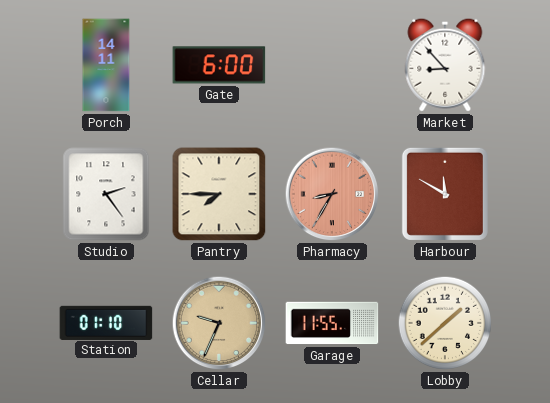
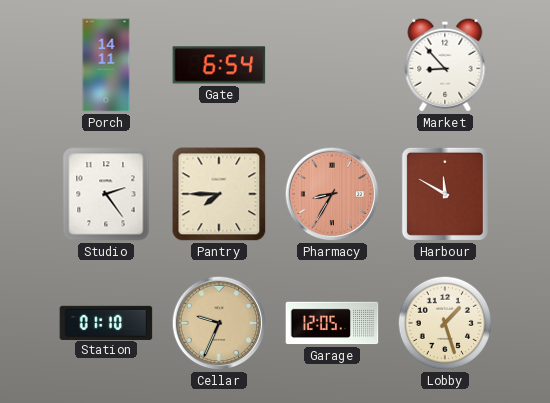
Gate: 6:00 -> 6:54
Garage: 11:55 -> 12:05
Lobby: 1:38 -> 1:27
